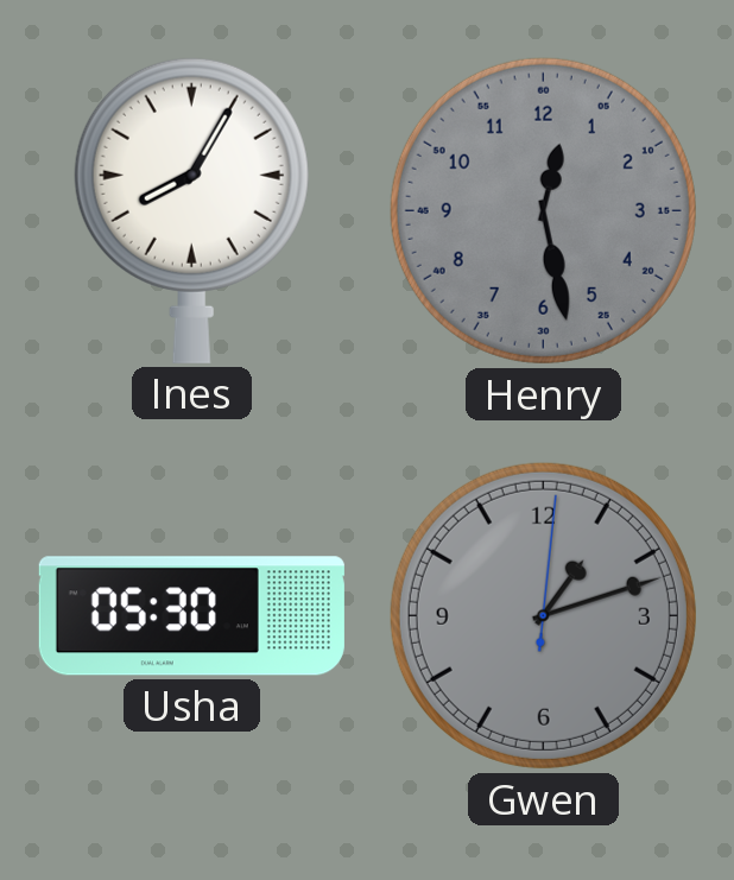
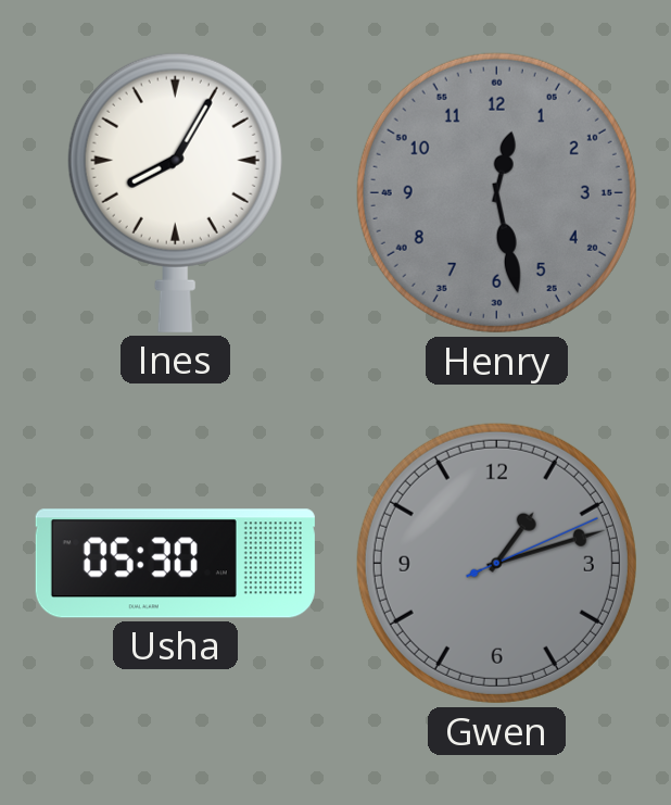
Gwen: 1:12:01 -> 1:12:11
